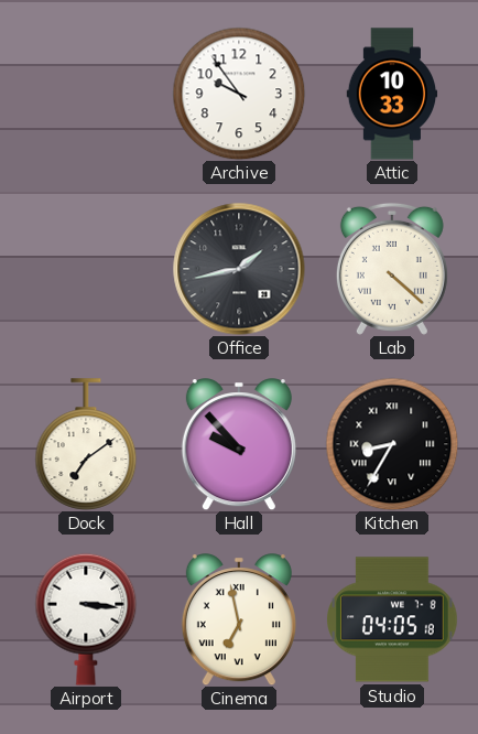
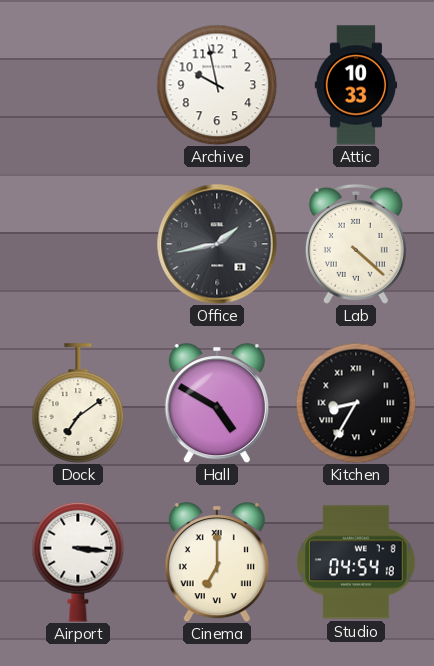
Archive: 9:54 -> 9:58
Hall: 9:53 -> 4:50
Cinema: 6:58 -> 7:00
Studio: 04:05 -> 04:54
